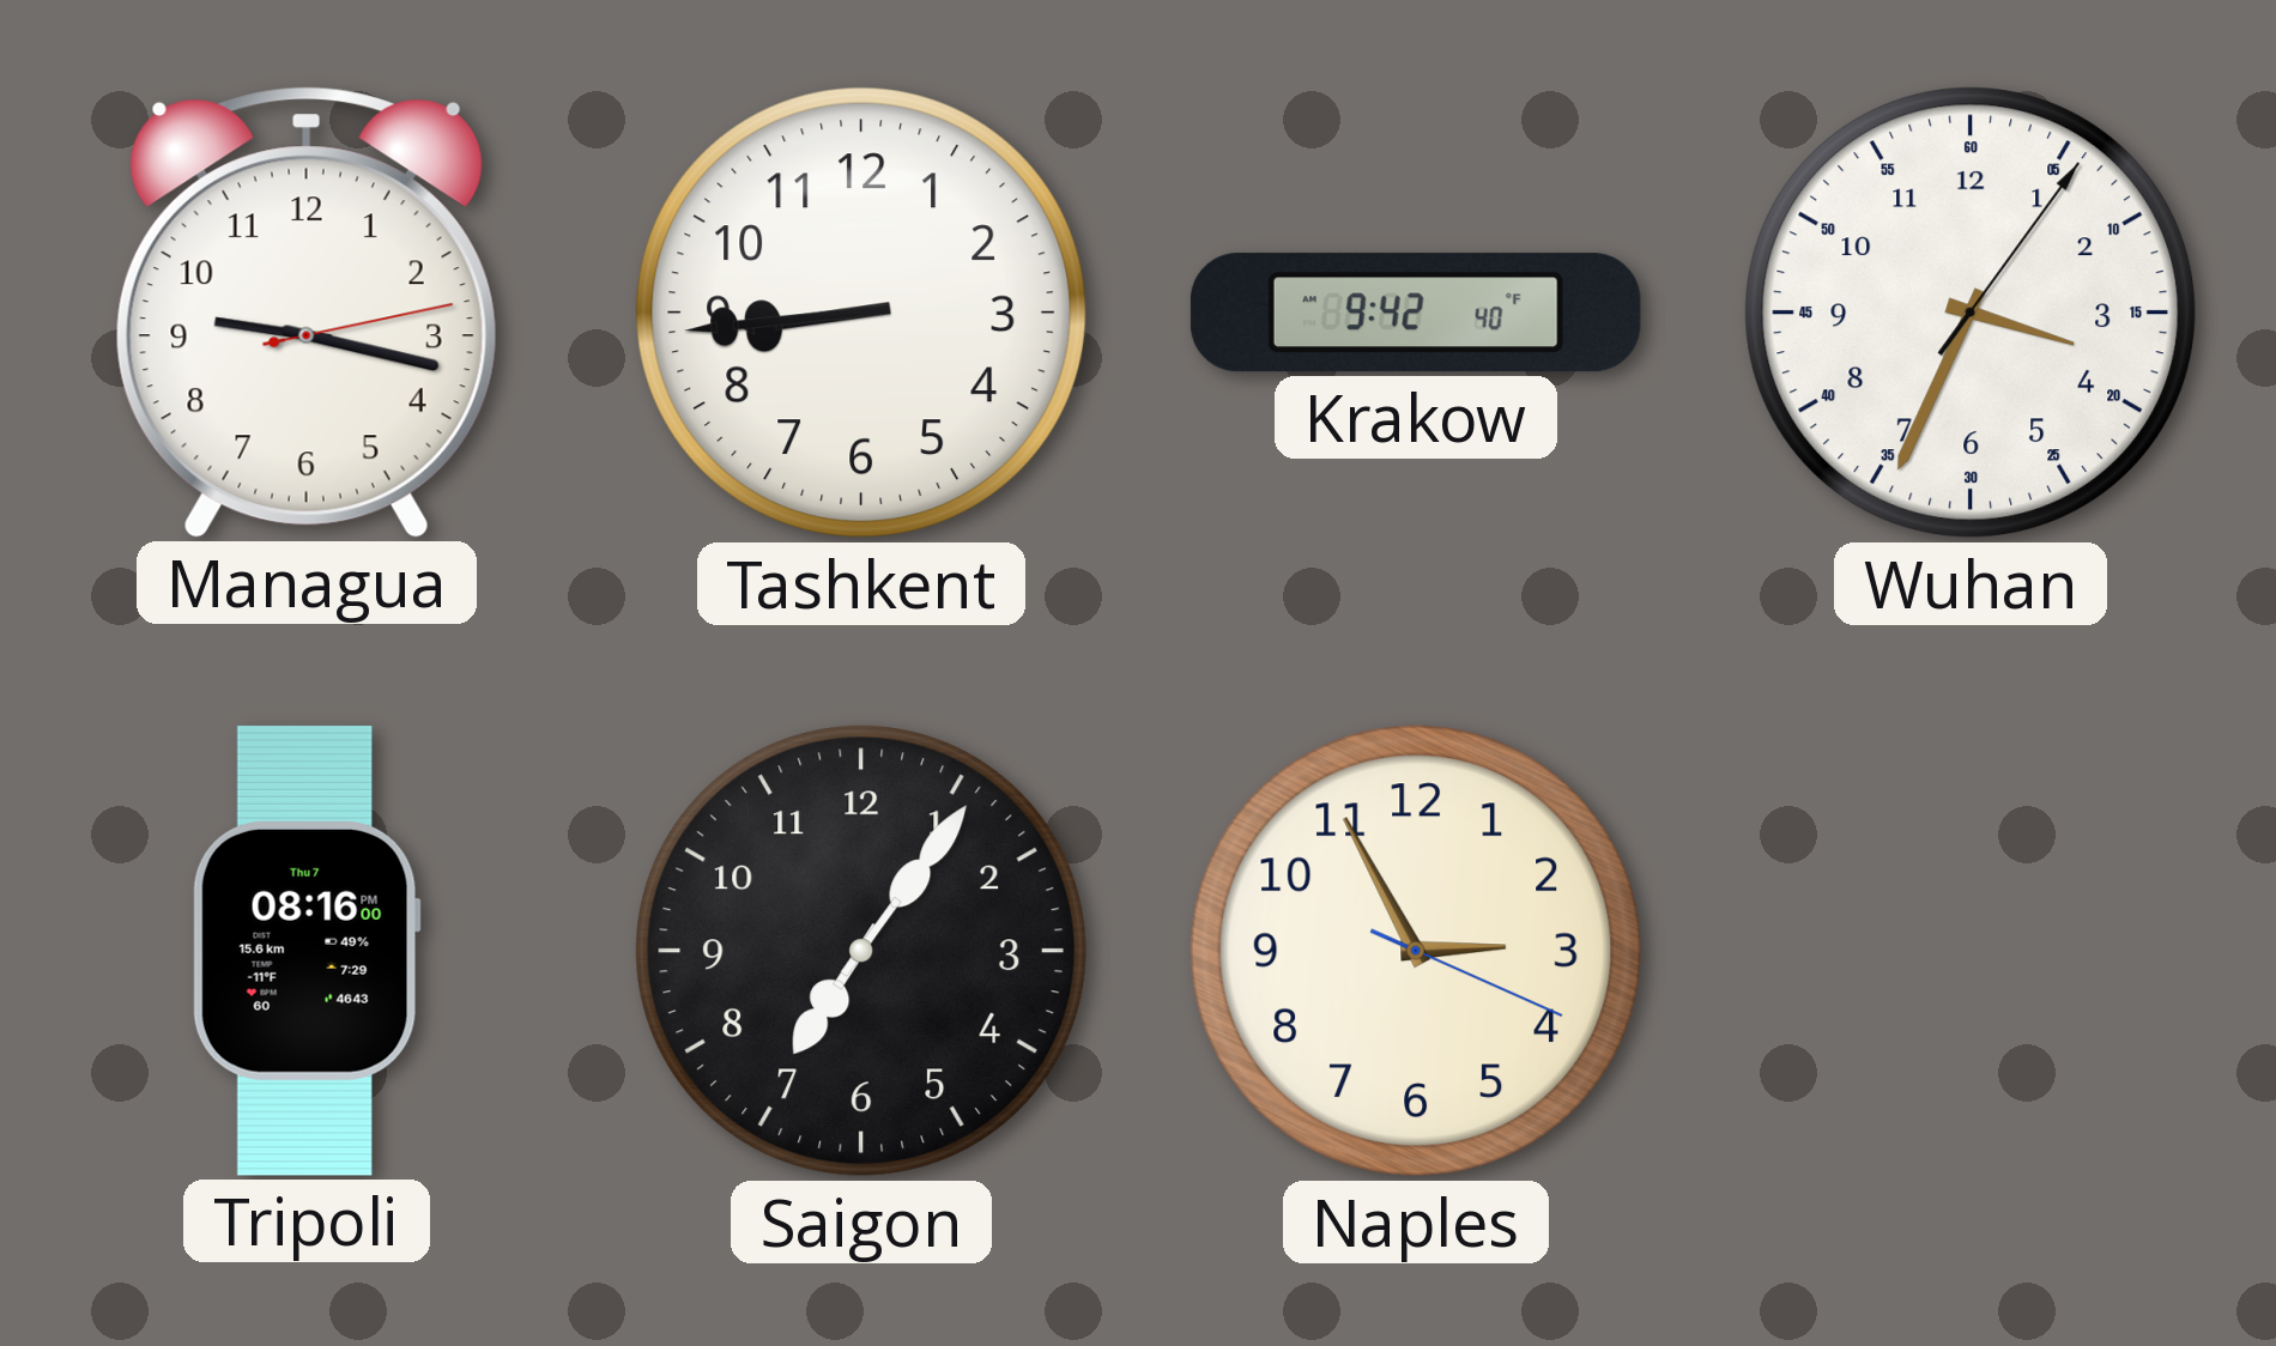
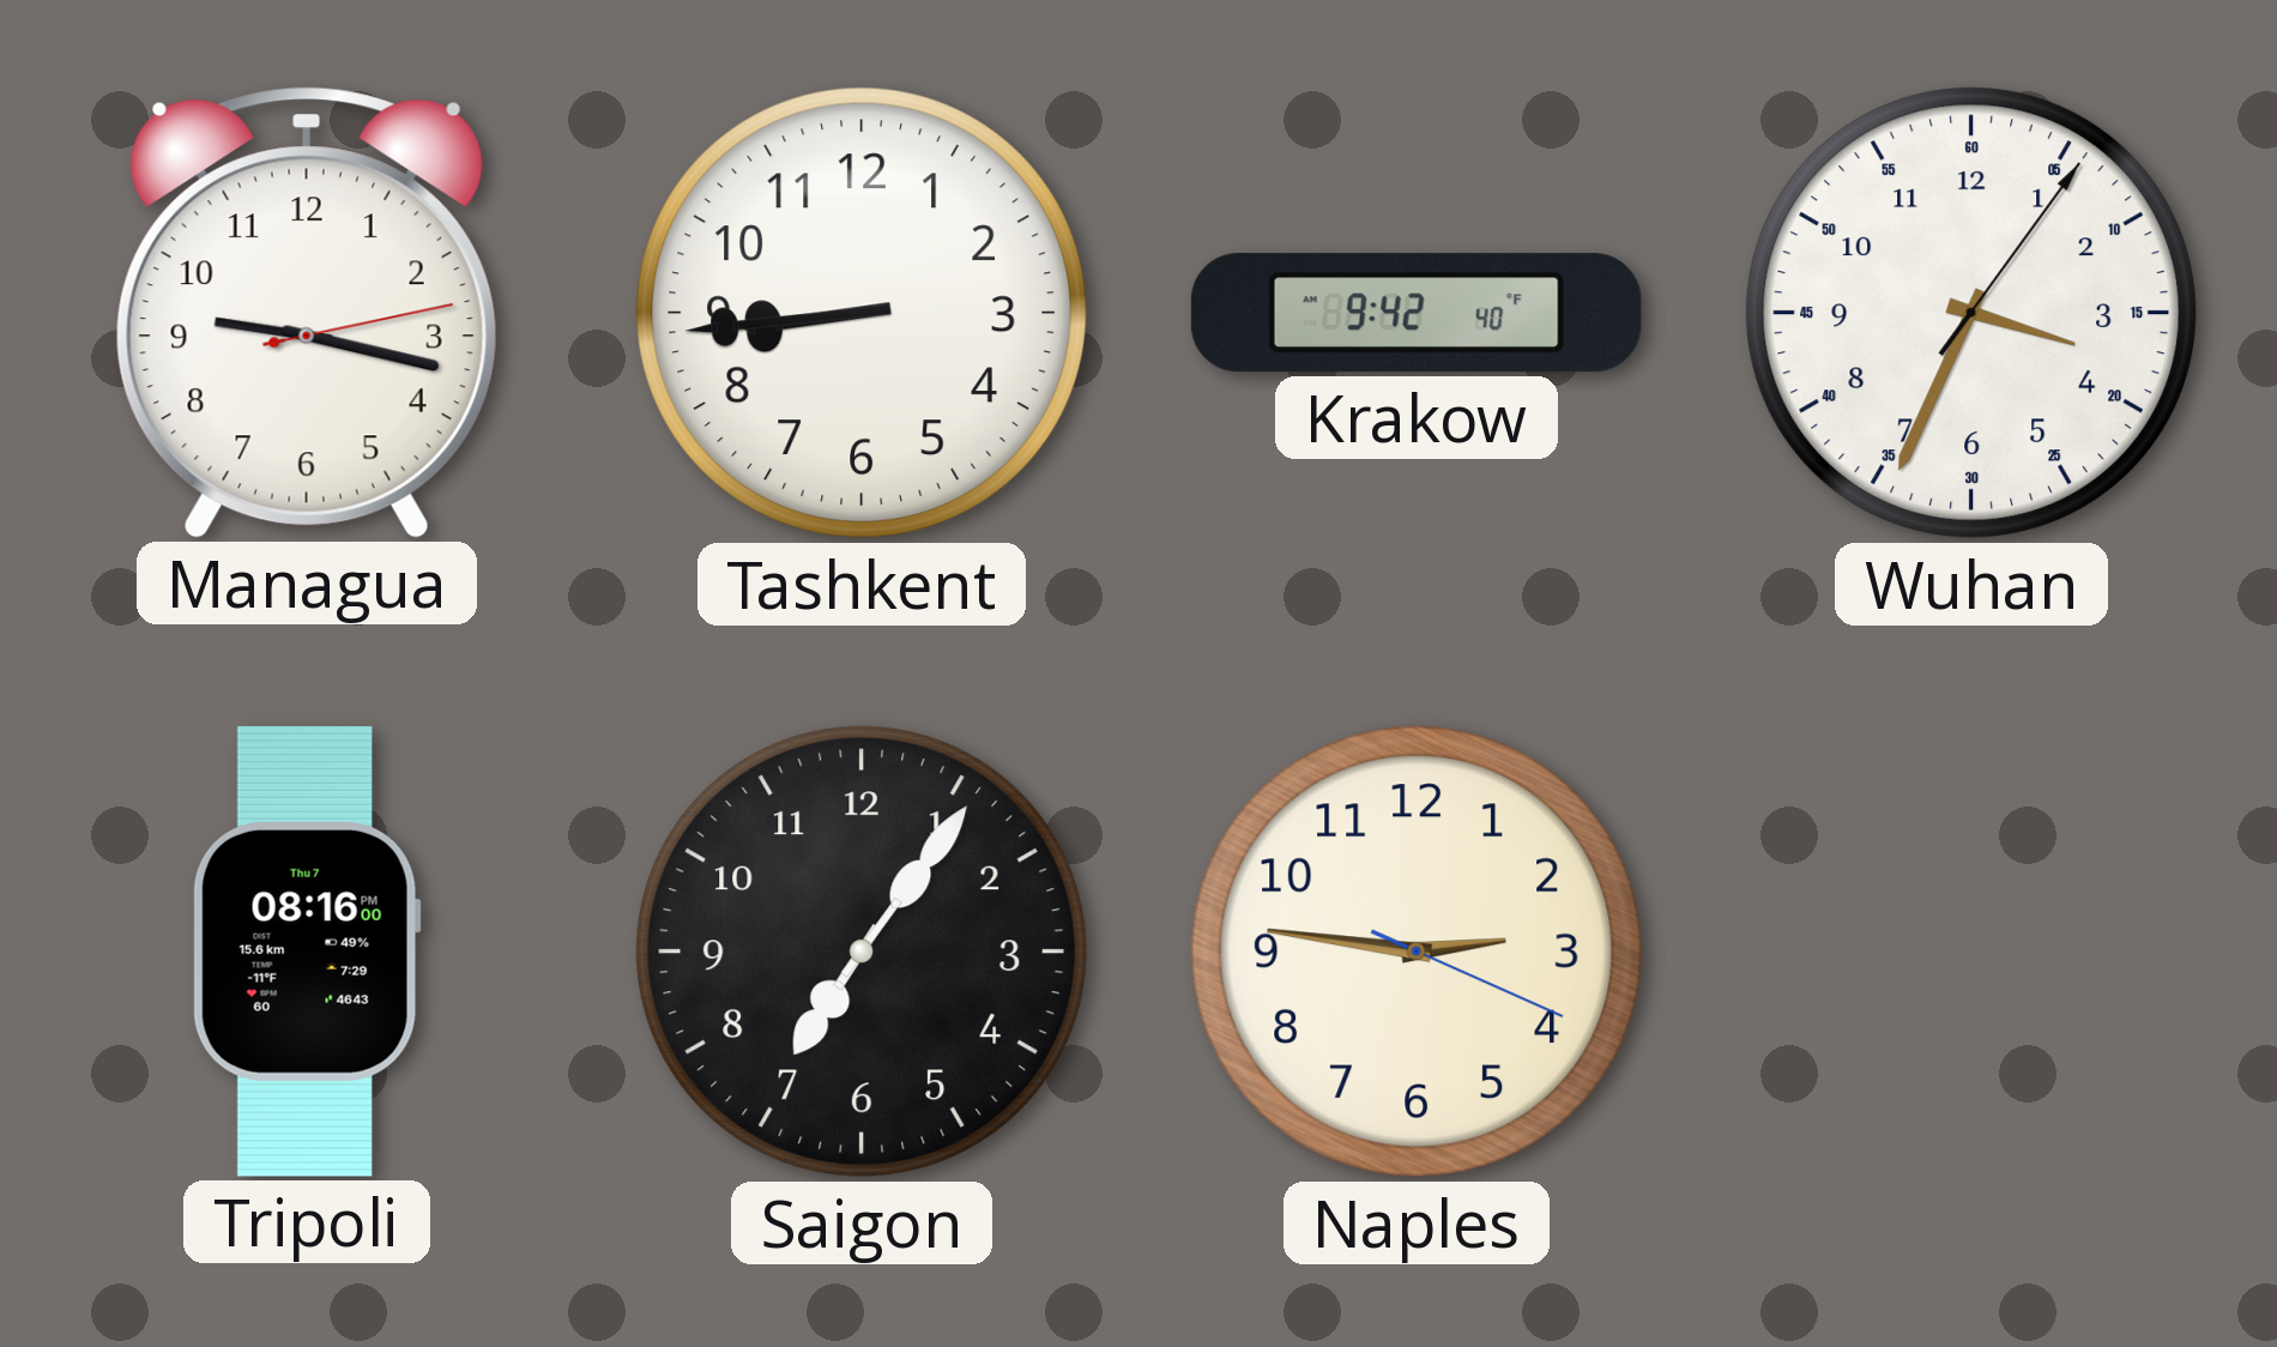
Naples: 2:55 -> 2:46
